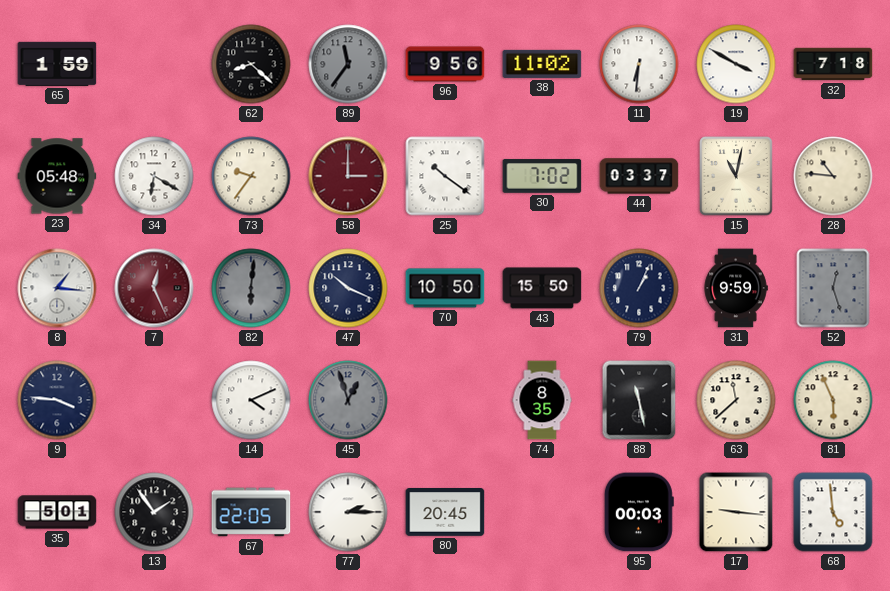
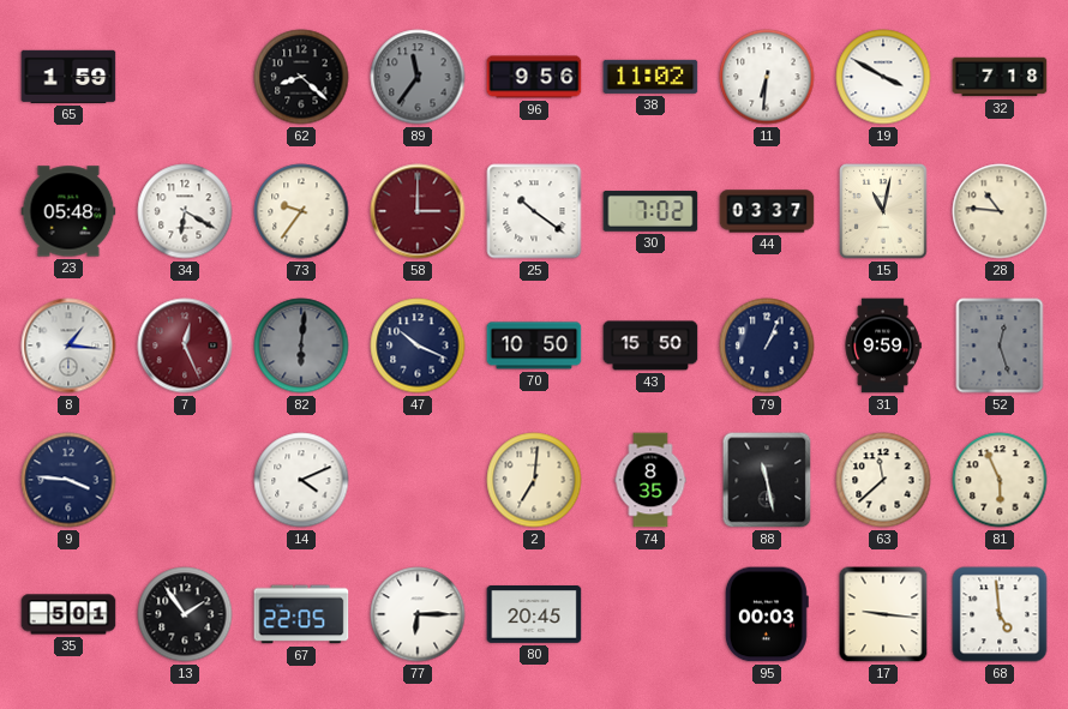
45: 12:57 -> none
2: none -> 7:01
77: 2:15 -> 6:15
